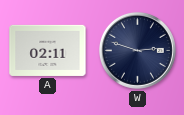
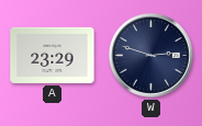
A: 02:11 -> 23:29
